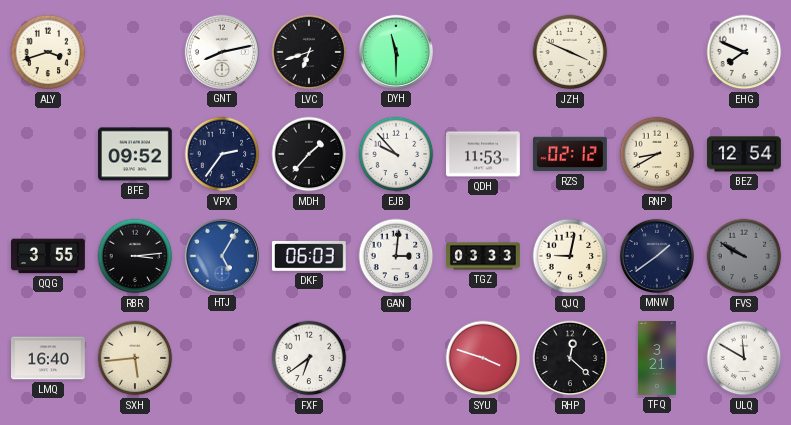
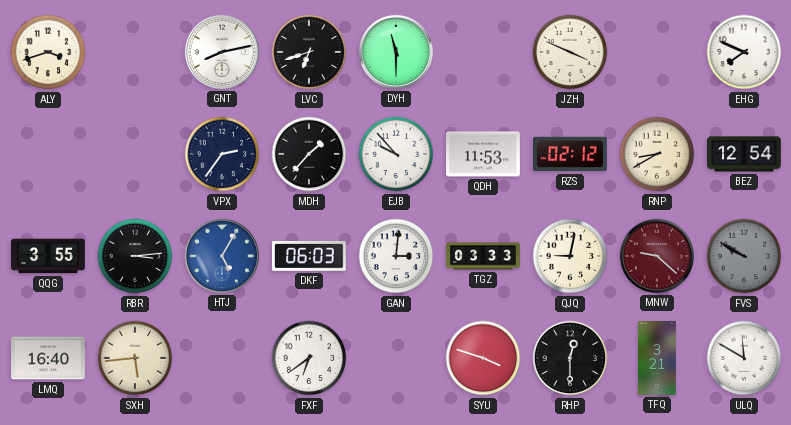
BFE: 09:52 -> none
MNW: 1:39 -> 9:22
MNW dial: navy -> burgundy
RHP: 12:22 -> 12:30
